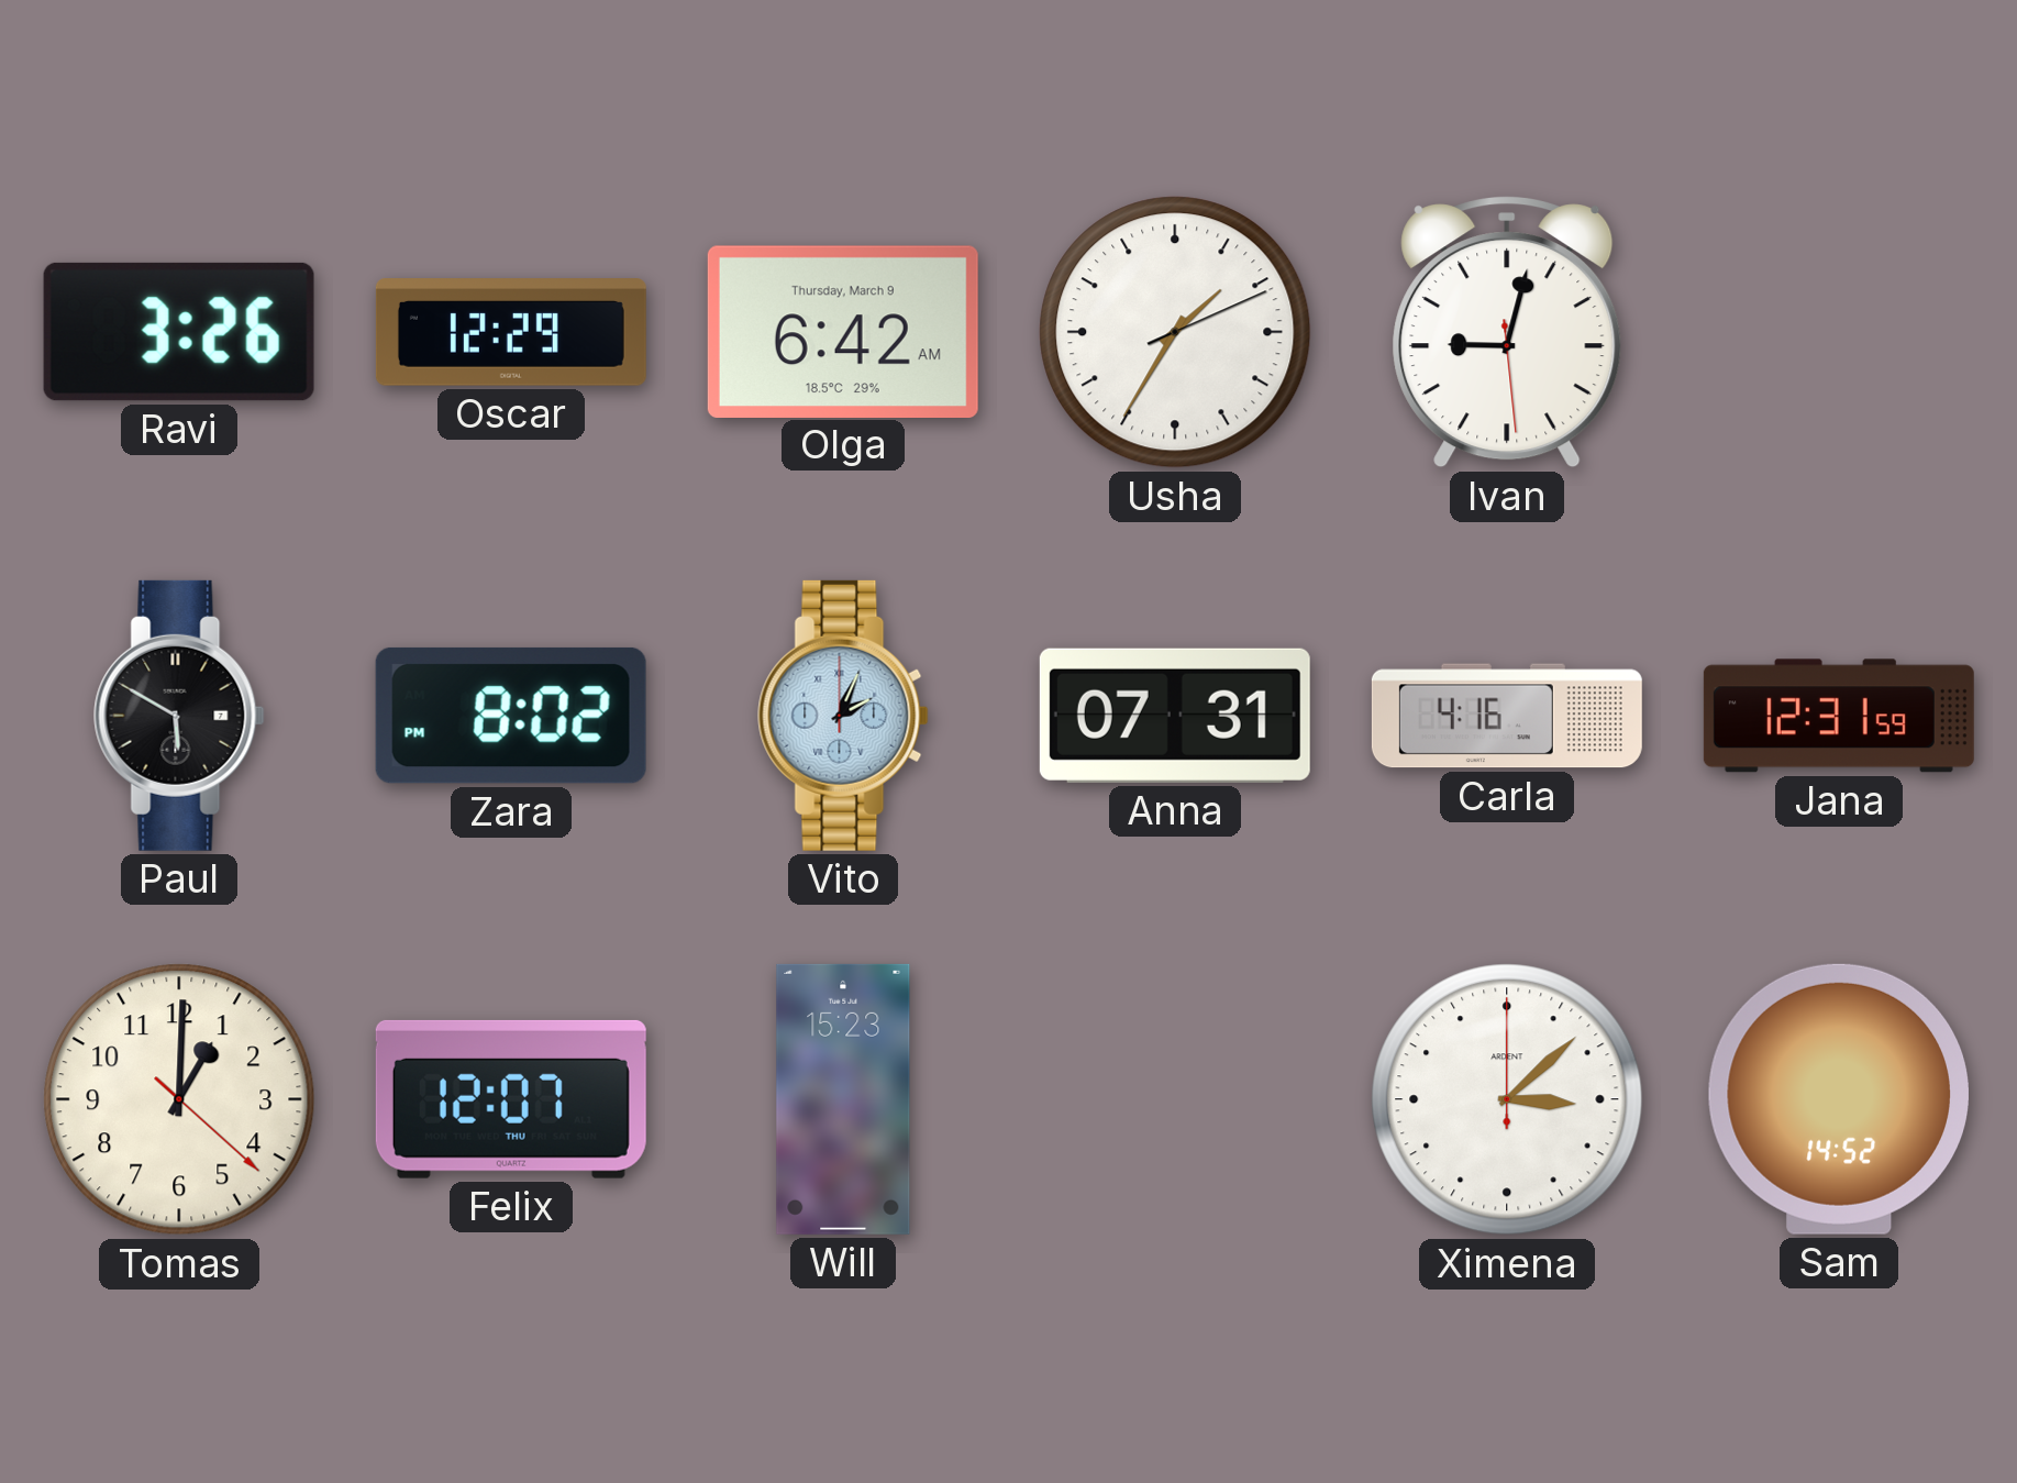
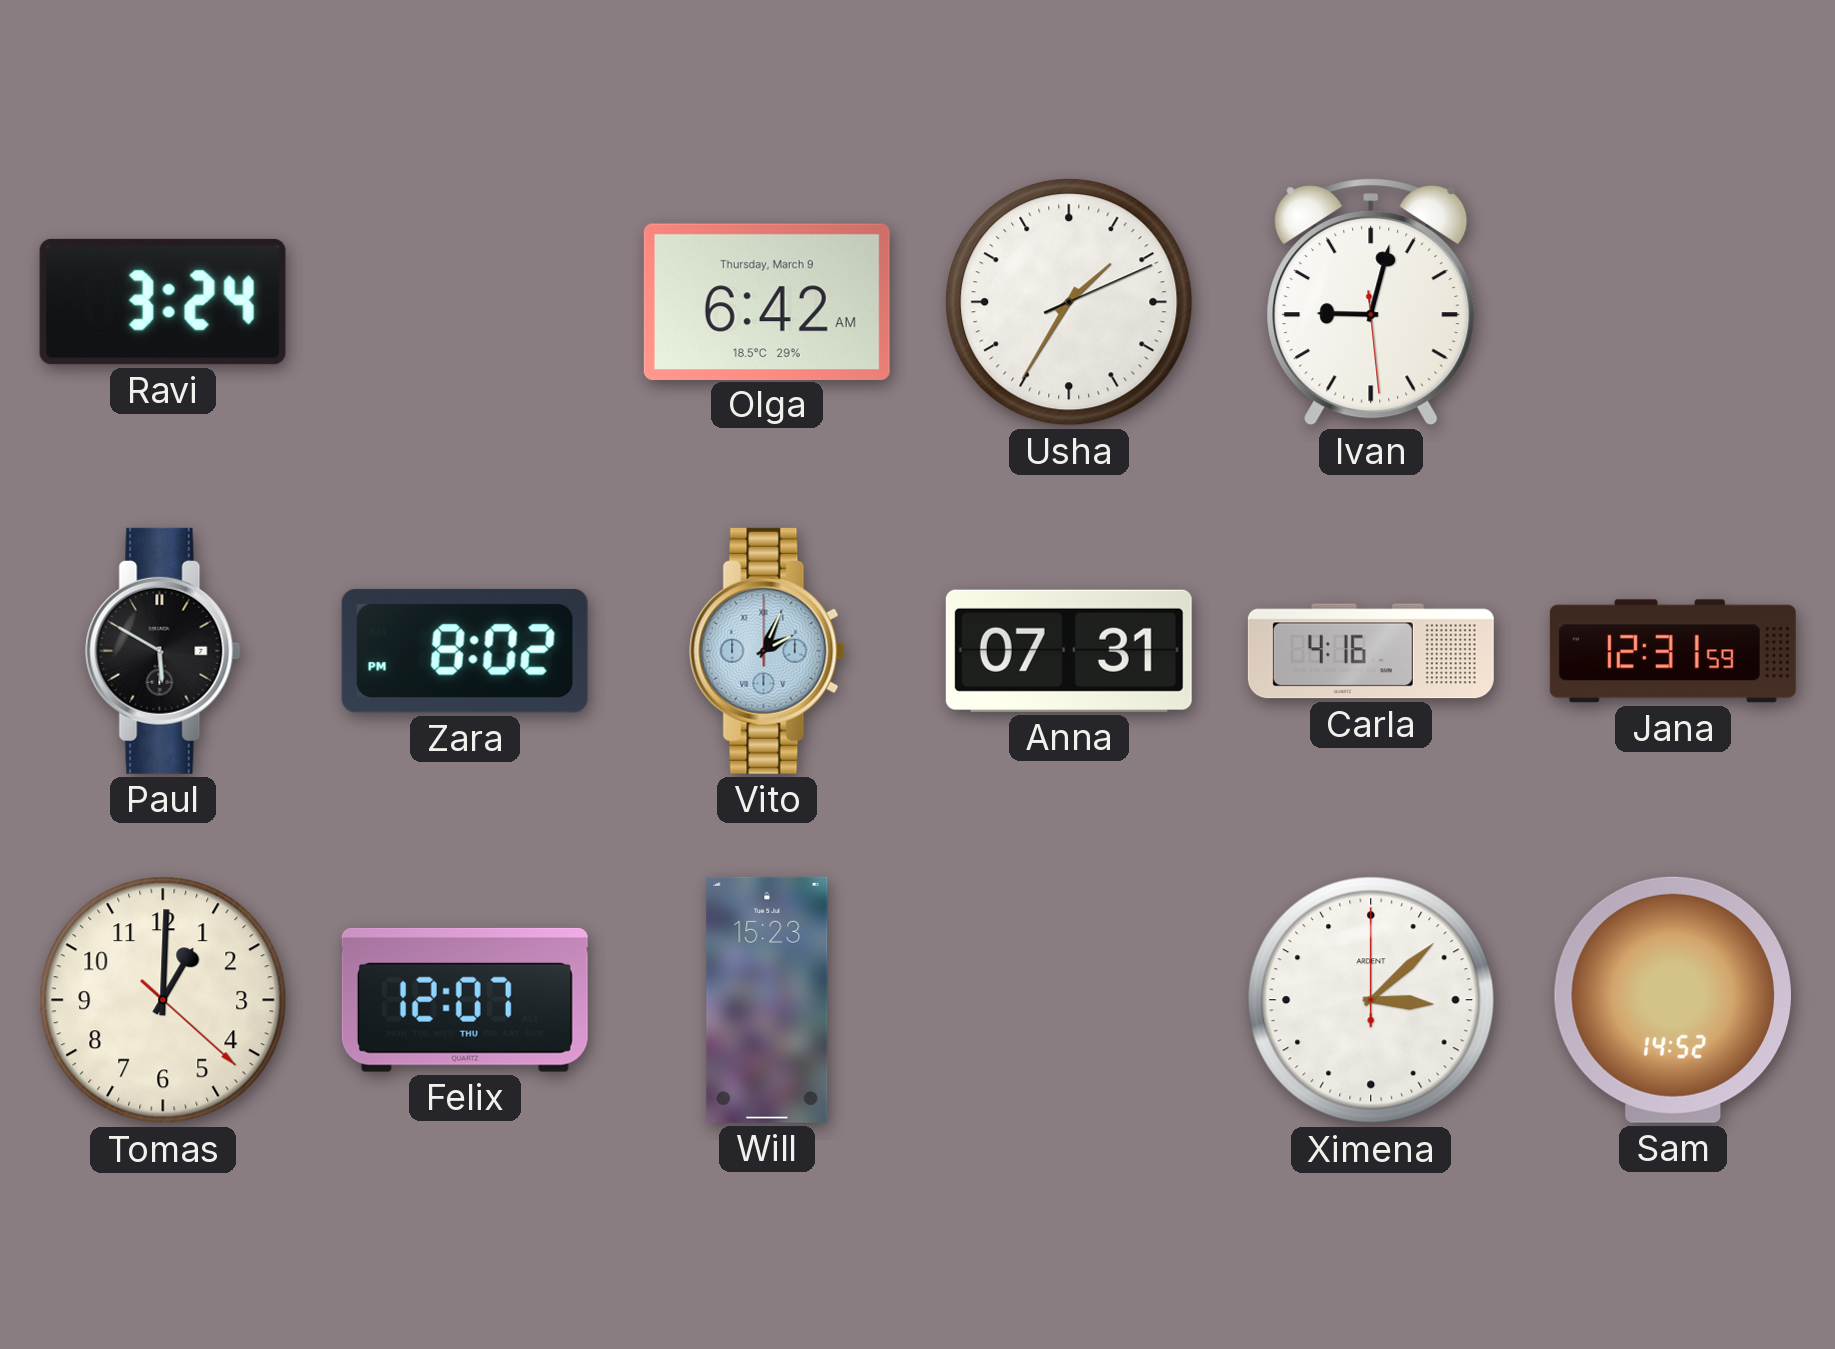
Ravi: 3:26 -> 3:24
Oscar: 12:29 -> none
